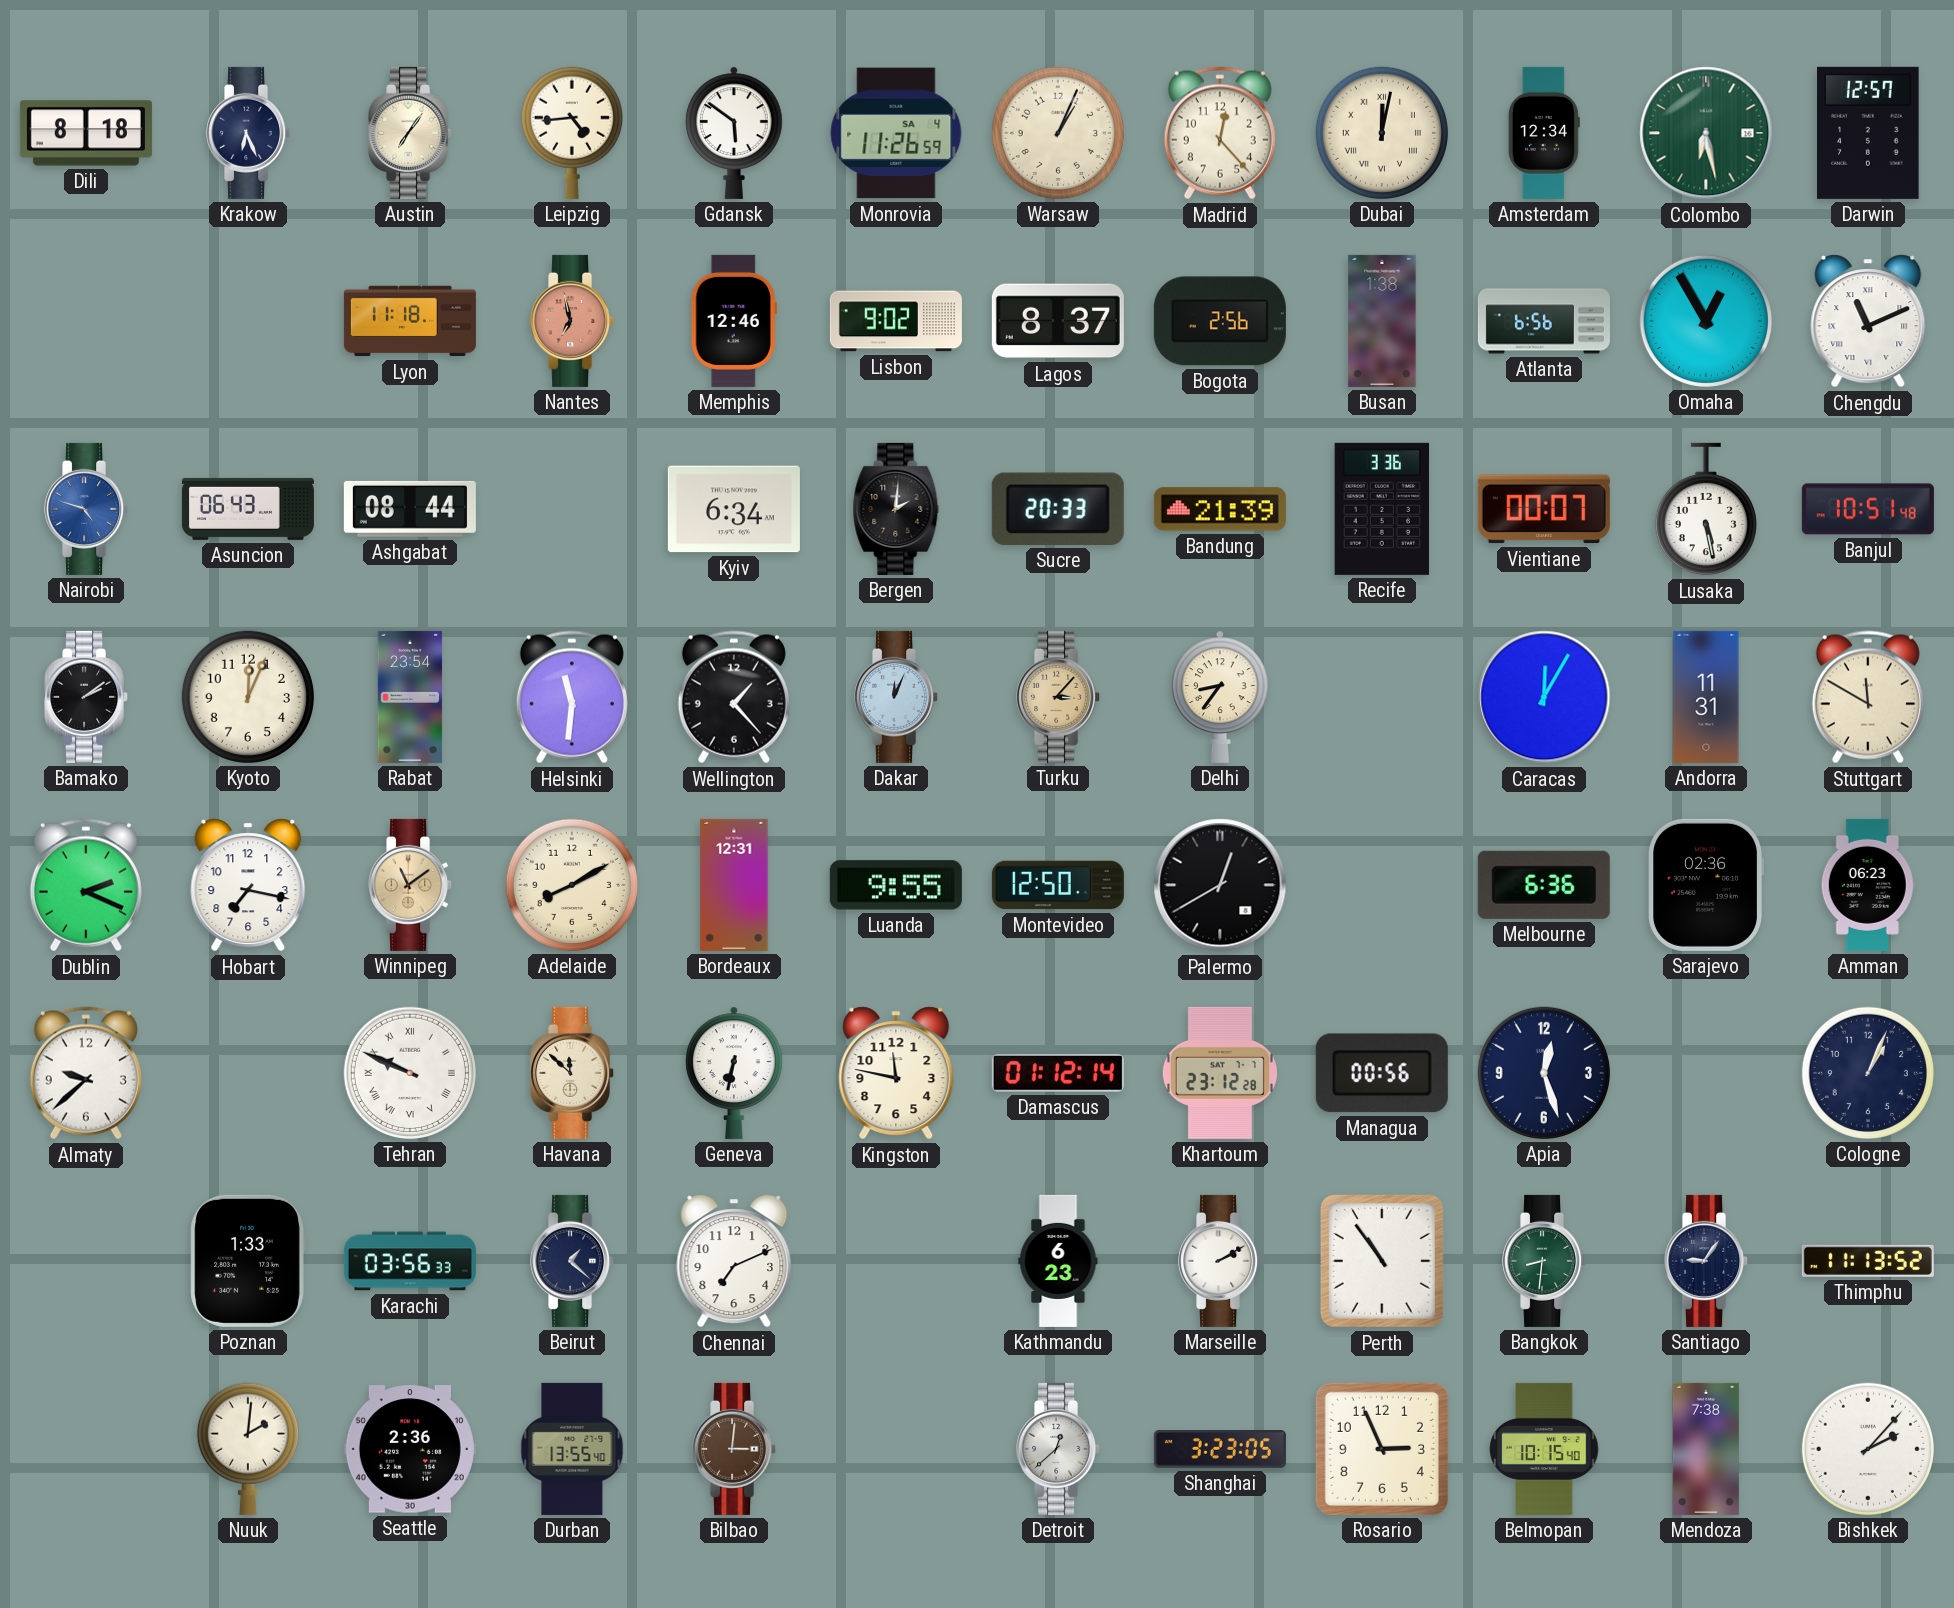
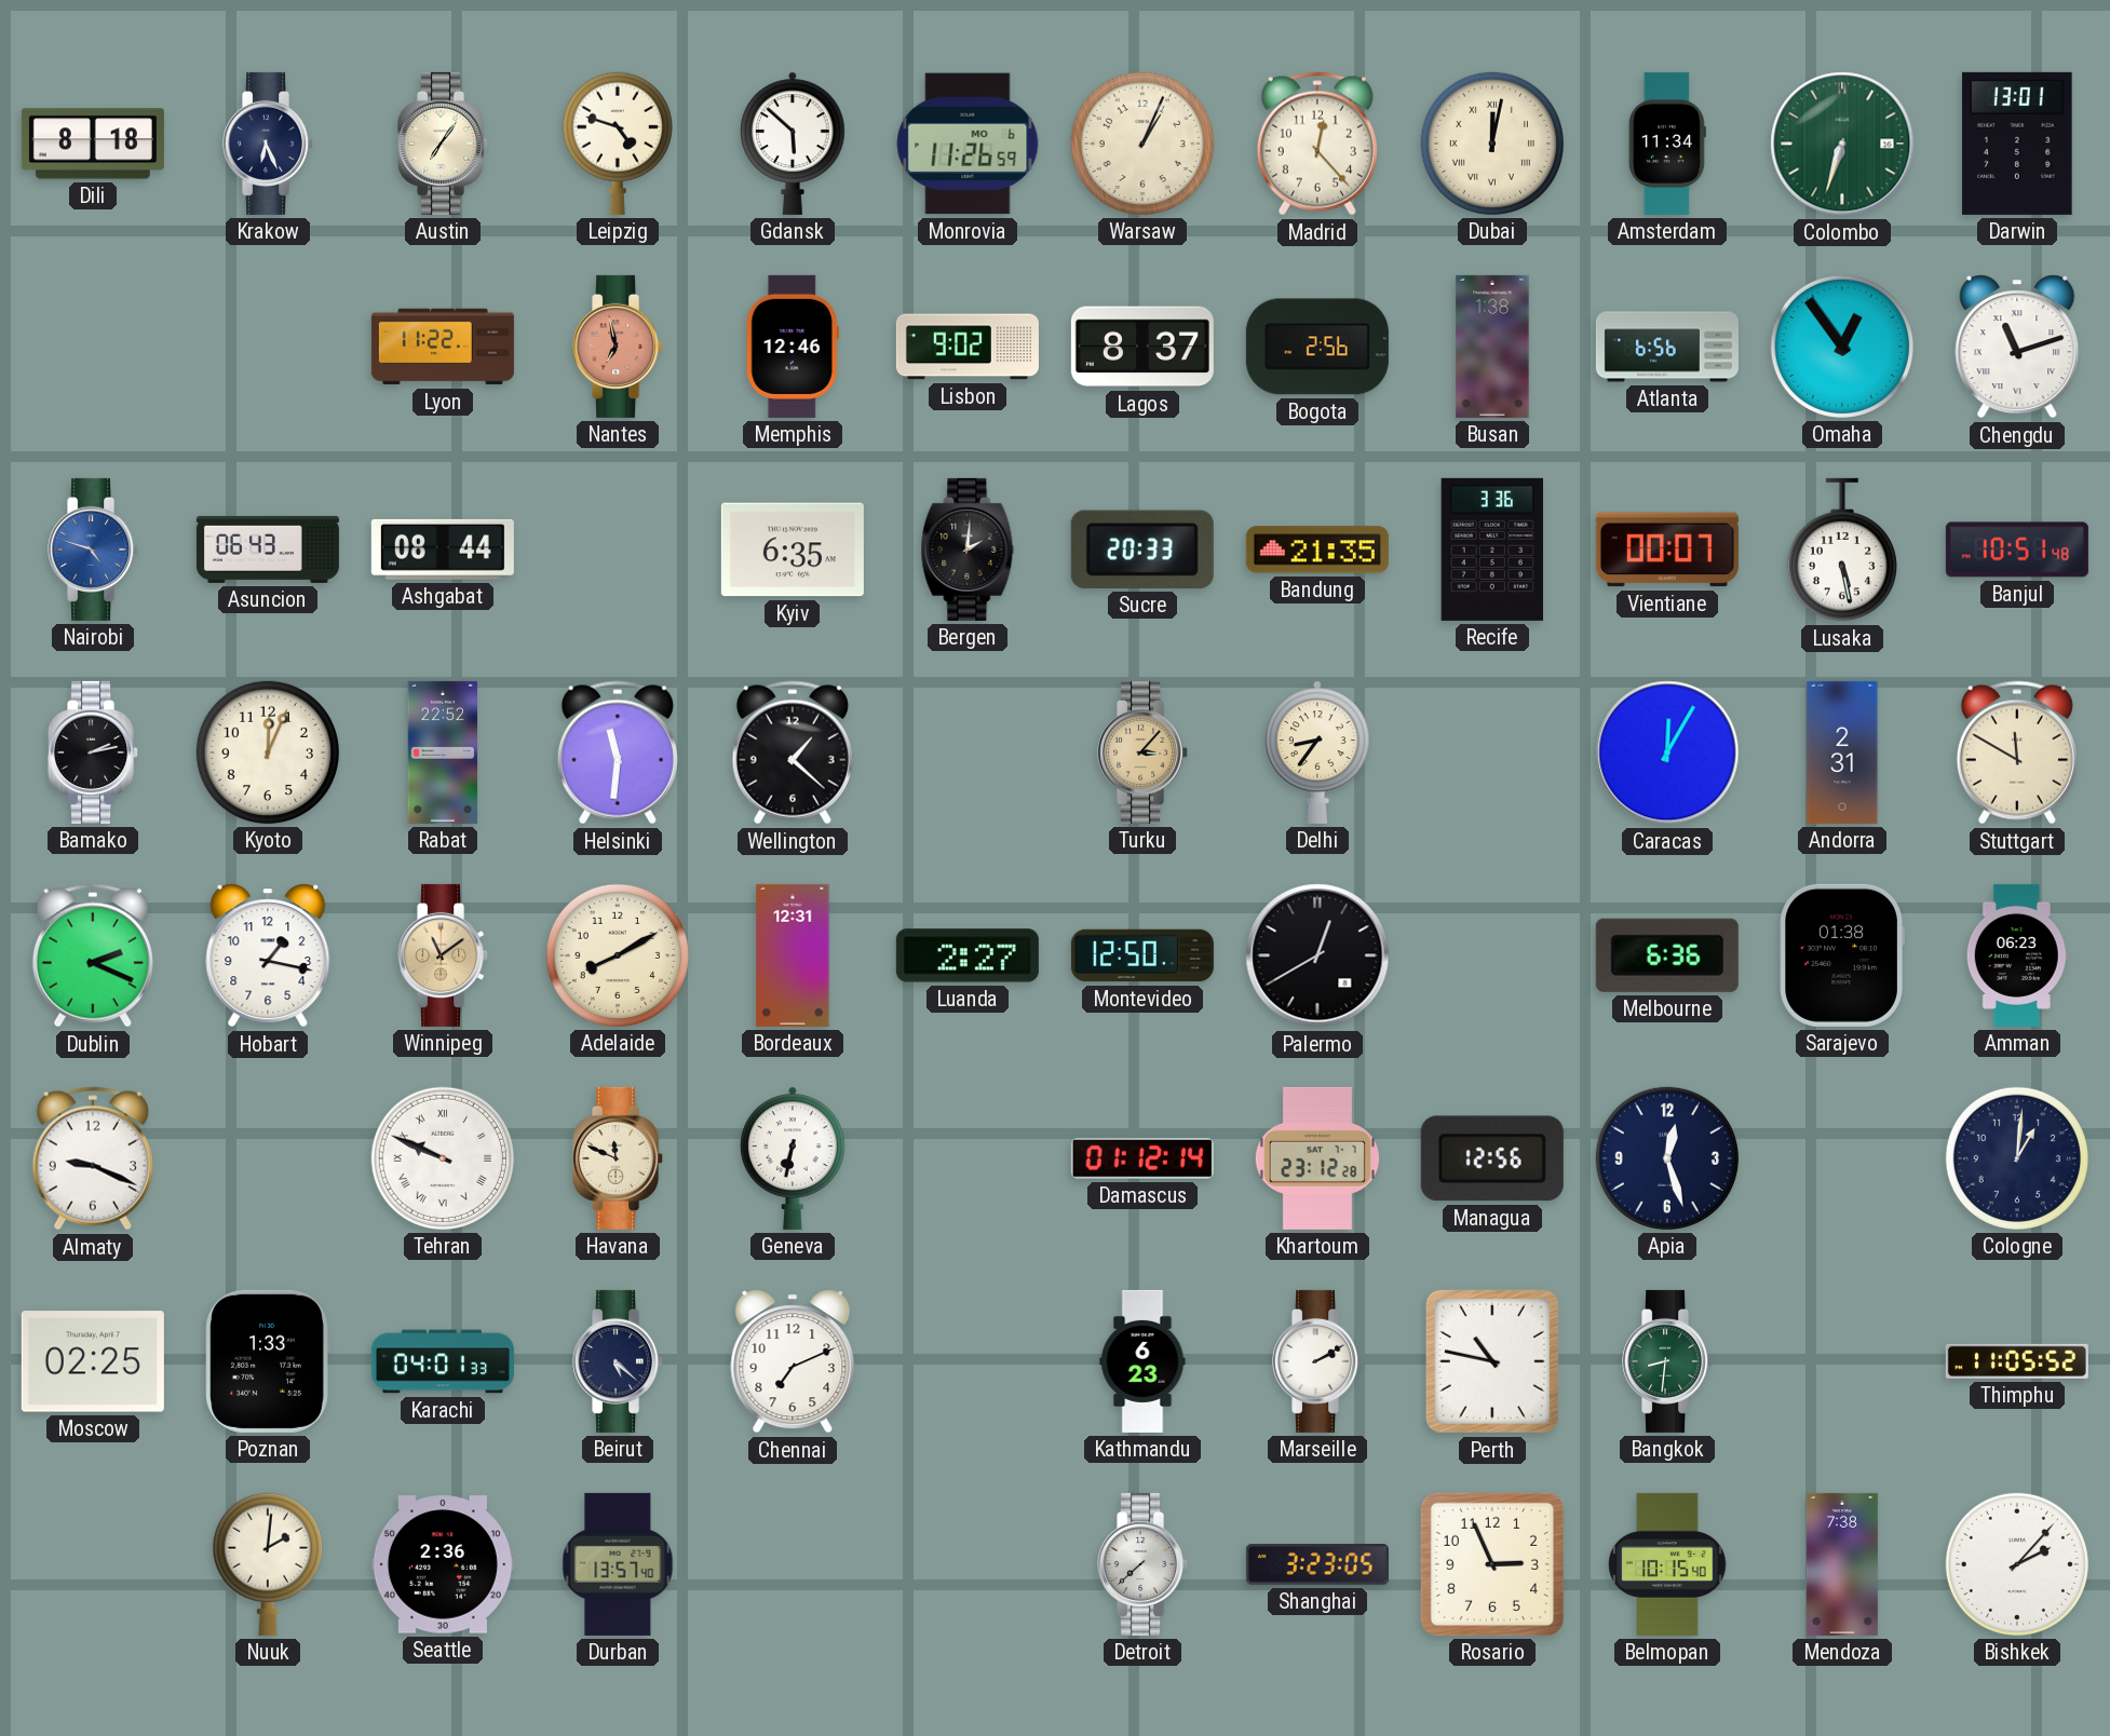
Leipzig: 4:44 -> 4:48
Gdansk: 5:51 -> 5:52
Monrovia date: SA 4 -> MO 6
Amsterdam: 12:34 -> 11:34
Colombo: 6:28 -> 6:33
Darwin: 12:57 -> 13:01
Lyon: 11:18 -> 11:22
Omaha: 12:55 -> 12:54
Chengdu: 11:11 -> 11:12
Kyiv: 6:34 -> 6:35
Bandung: 21:39 -> 21:35
Bamako: 2:09 -> 2:13
Rabat: 23:54 -> 22:52
Wellington: 1:23 -> 1:22
Dakar: 12:04 -> none
Andorra: 11:31 -> 2:31
Hobart: 7:17 -> 1:17
Luanda: 9:55 -> 2:27
Sarajevo: 02:36 -> 01:38
Almaty: 9:38 -> 9:19
Havana: 11:52 -> 11:49
Kingston: 11:47 -> none
Managua: 00:56 -> 12:56
Cologne: 1:04 -> 1:01
Moscow: none -> 02:25
Karachi: 03:56 -> 04:01
Beirut: 1:22 -> 5:22
Perth: 10:54 -> 10:47
Santiago: 9:06 -> none
Thimphu: 11:13 -> 11:05
Durban: 13:55 -> 13:57
Bilbao: 3:01 -> none
Detroit: 12:38 -> 7:38
